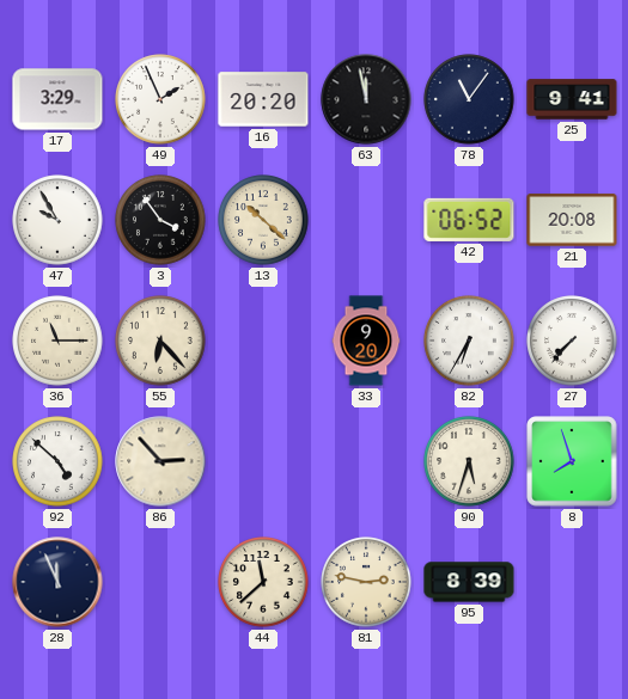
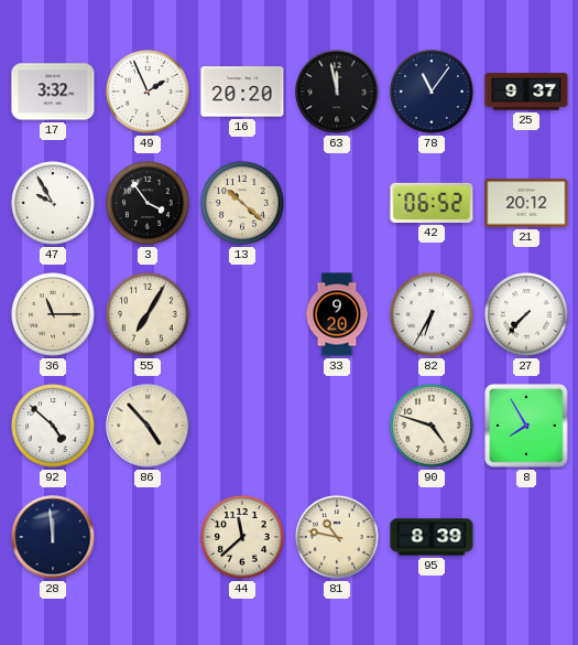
17: 3:29 -> 3:32
25: 9:41 -> 9:37
21: 20:08 -> 20:12
55: 6:23 -> 7:05
86: 2:53 -> 4:53
90: 5:33 -> 4:48
8: 7:57 -> 7:55
28: 11:56 -> 11:59
81: 2:47 -> 10:47
